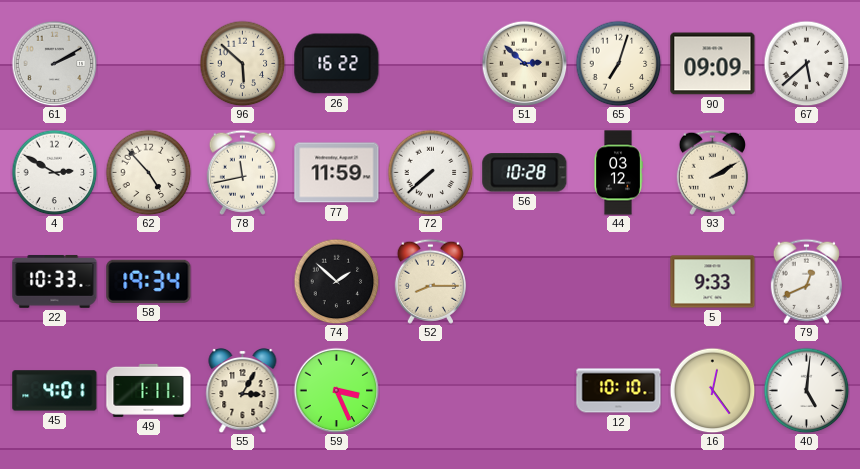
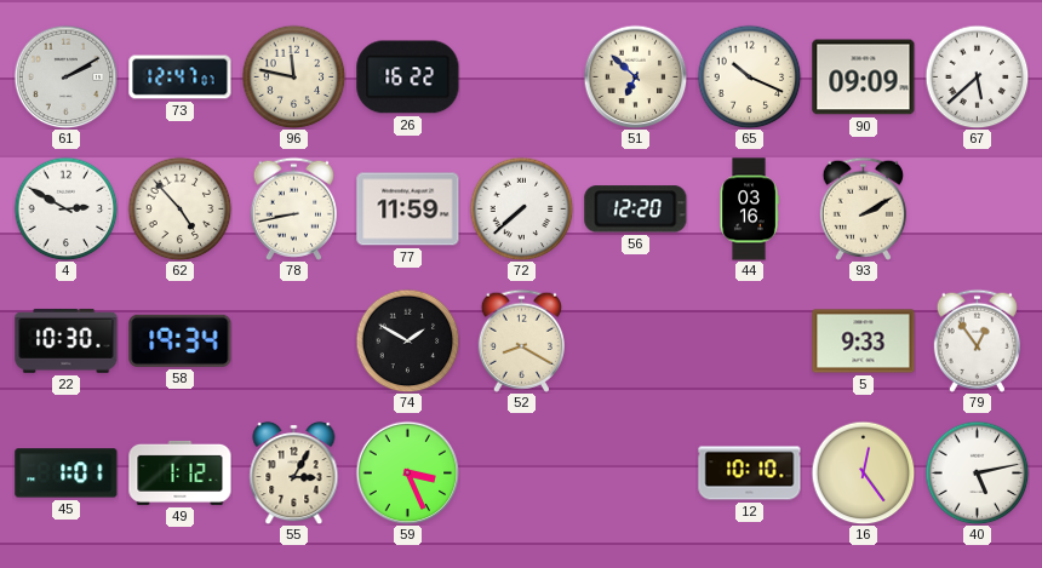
73: none -> 12:47
96: 5:52 -> 11:47
51: 2:52 -> 6:52
65: 7:03 -> 10:19
78: 11:43 -> 8:43
56: 10:28 -> 12:20
44: 03:12 -> 03:16
22: 10:33 -> 10:30
74: 1:52 -> 1:50
52: 8:15 -> 8:20
79: 12:41 -> 12:54
45: 4:01 -> 1:01
49: 1:11 -> 1:12
40: 5:01 -> 5:13
